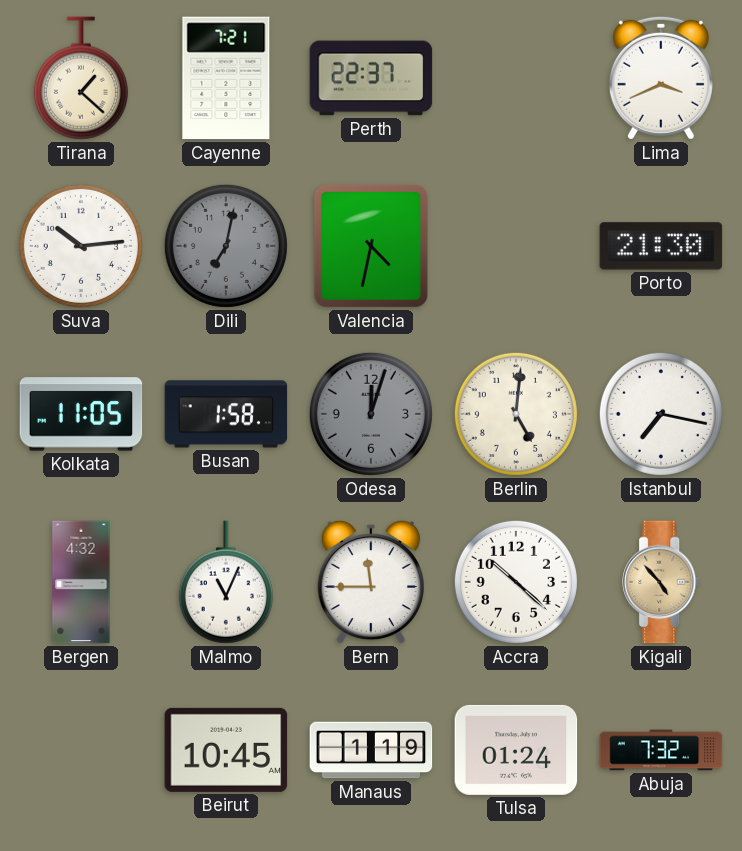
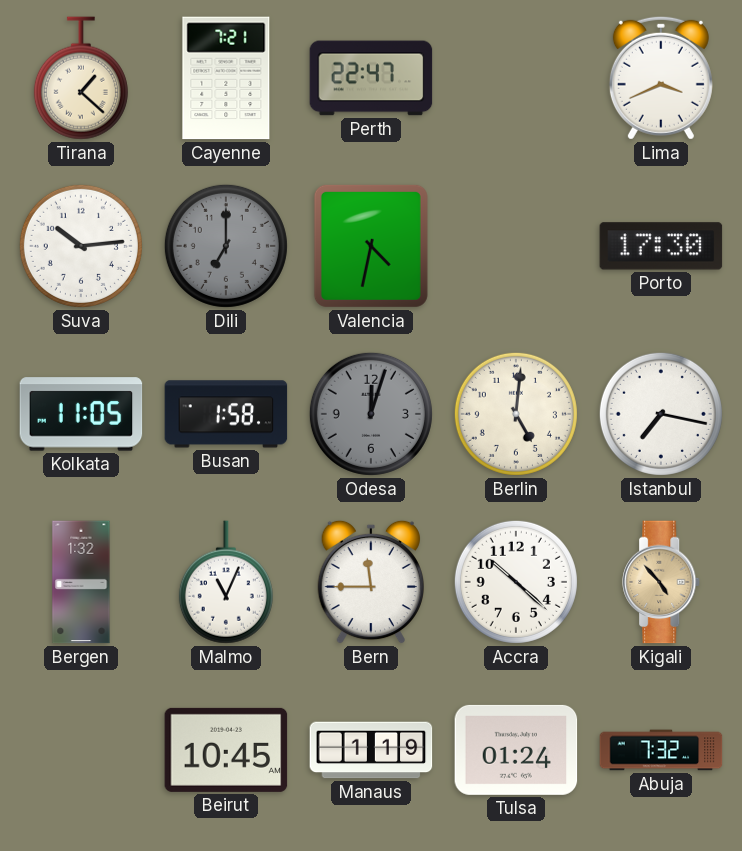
Perth: 22:37 -> 22:47
Dili: 7:02 -> 7:00
Porto: 21:30 -> 17:30
Bergen: 4:32 -> 1:32
